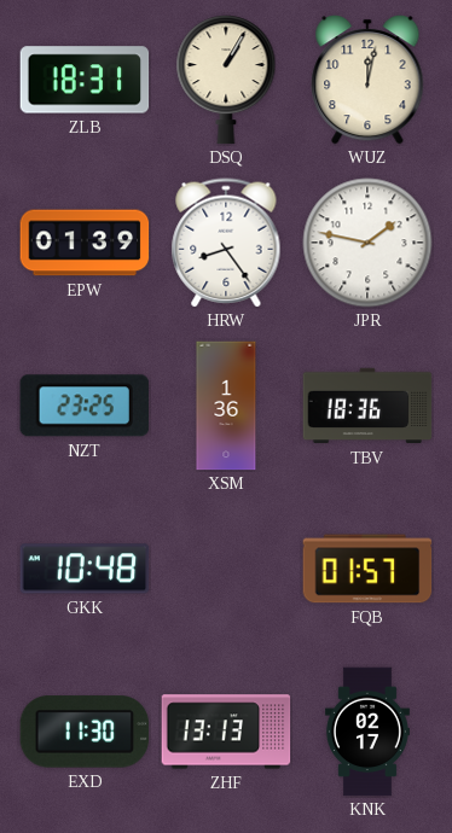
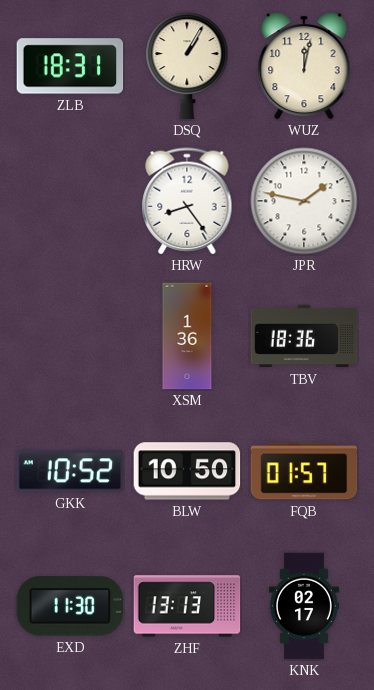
EPW: 01:39 -> none
NZT: 23:25 -> none
GKK: 10:48 -> 10:52
BLW: none -> 10:50
